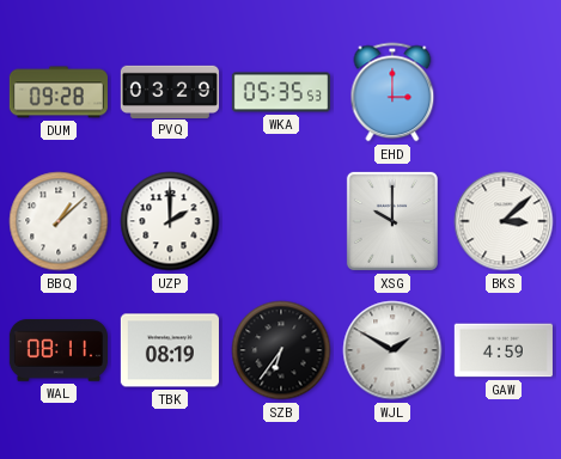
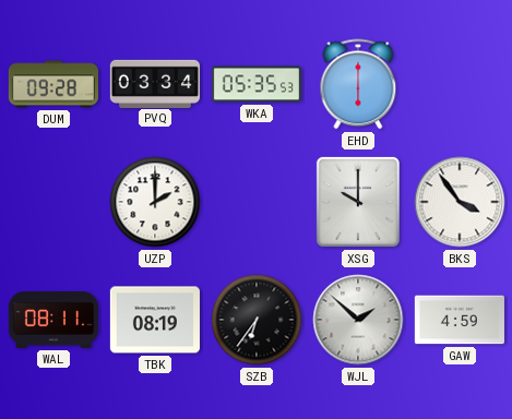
PVQ: 03:29 -> 03:34
EHD: 3:00 -> 6:00
BBQ: 1:08 -> none
BKS: 3:08 -> 3:54
WJL: 1:50 -> 1:52
